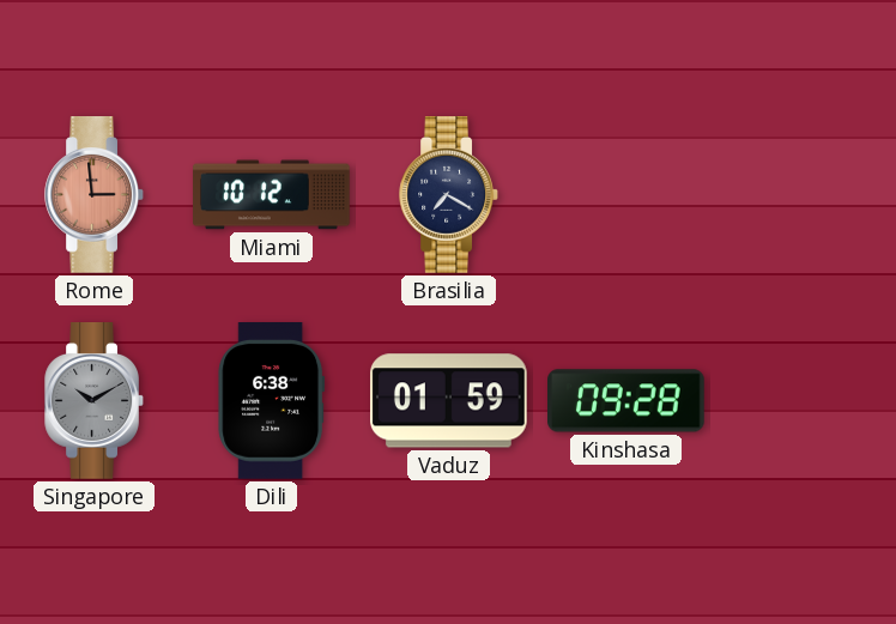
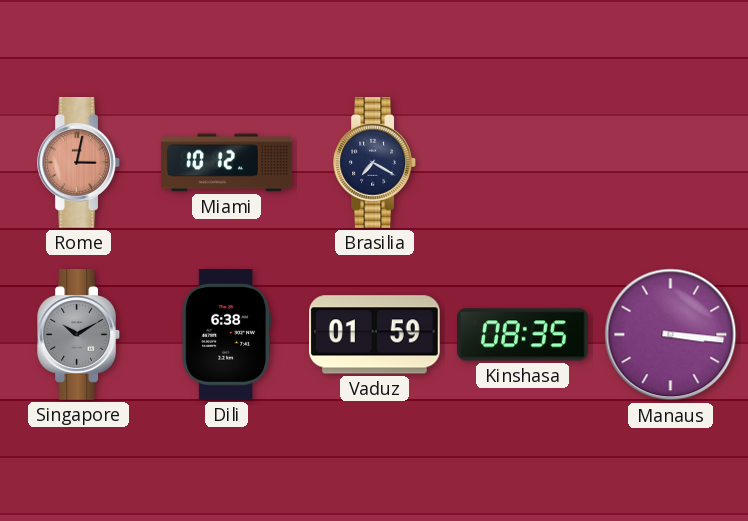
Rome: 2:59 -> 3:02
Kinshasa: 09:28 -> 08:35
Manaus: none -> 3:16
